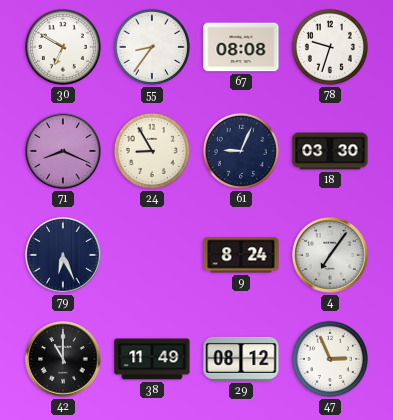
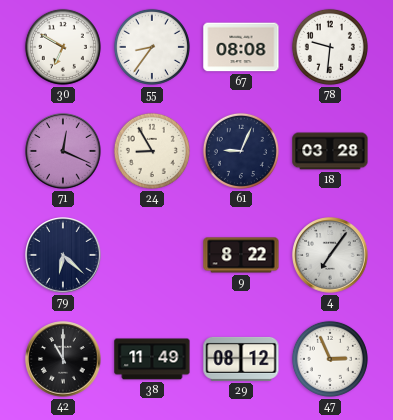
78: 9:33 -> 9:31
71: 8:19 -> 12:19
18: 03:30 -> 03:28
79: 6:26 -> 6:22
9: 8:24 -> 8:22
